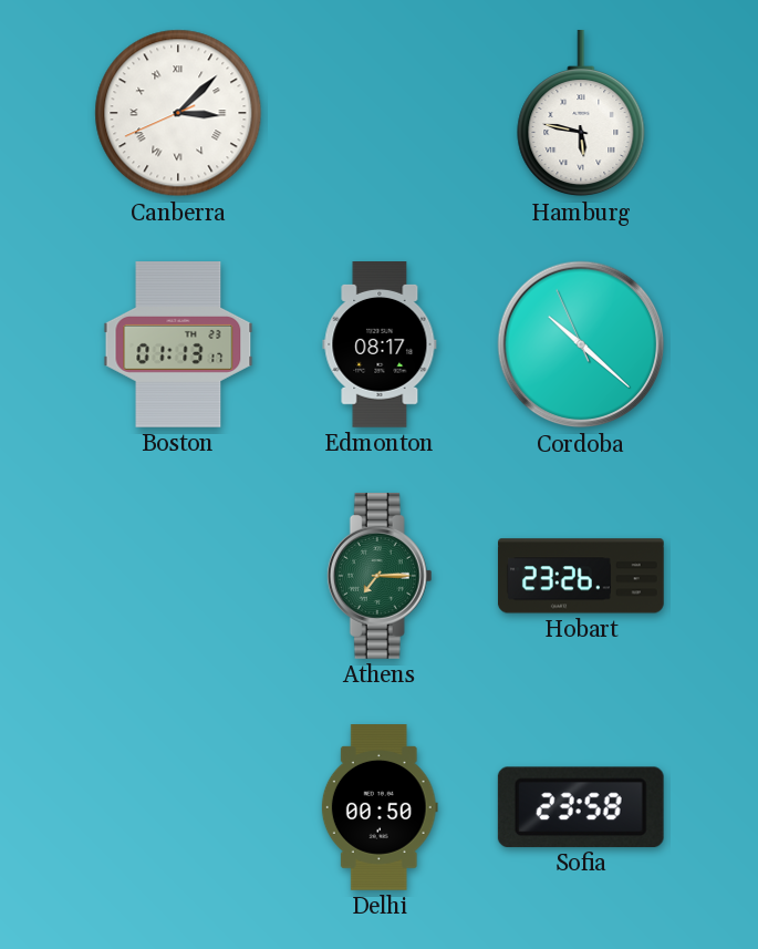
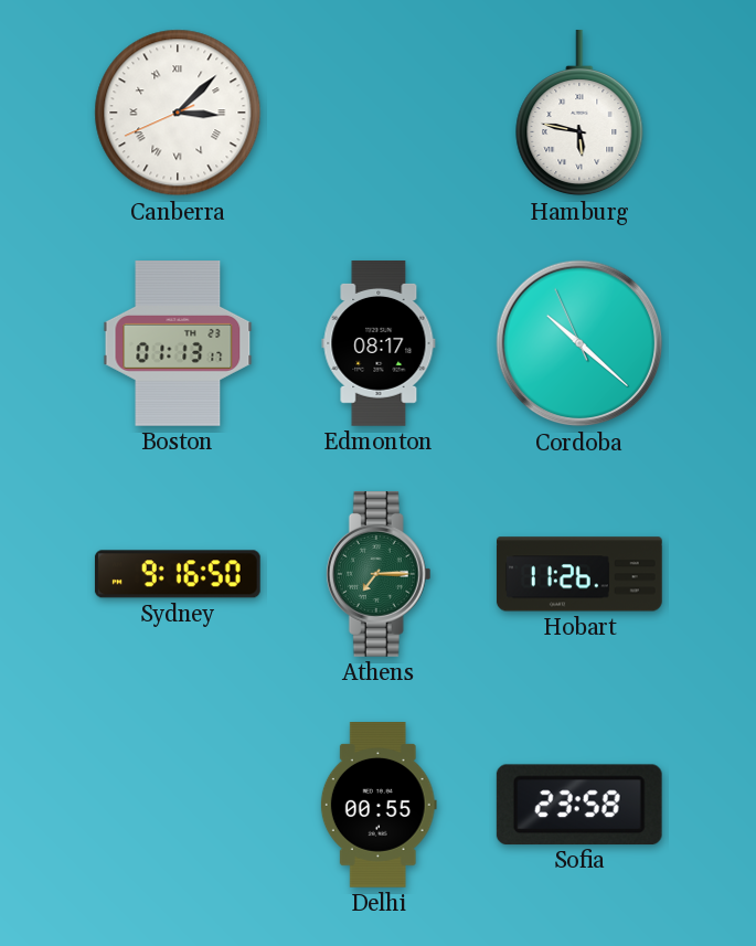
Sydney: none -> 9:16
Hobart: 23:26 -> 11:26
Delhi: 00:50 -> 00:55
